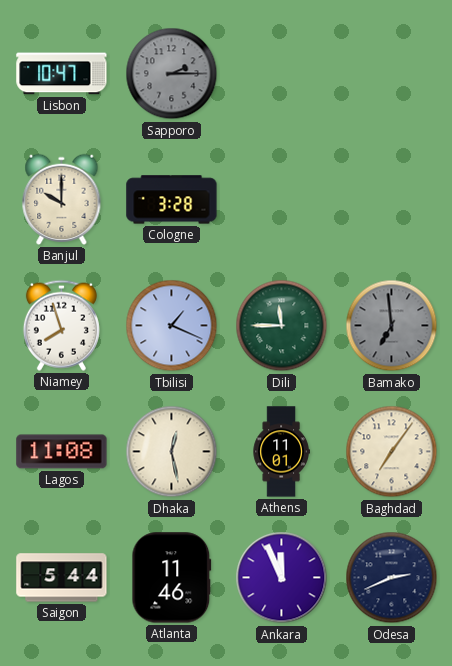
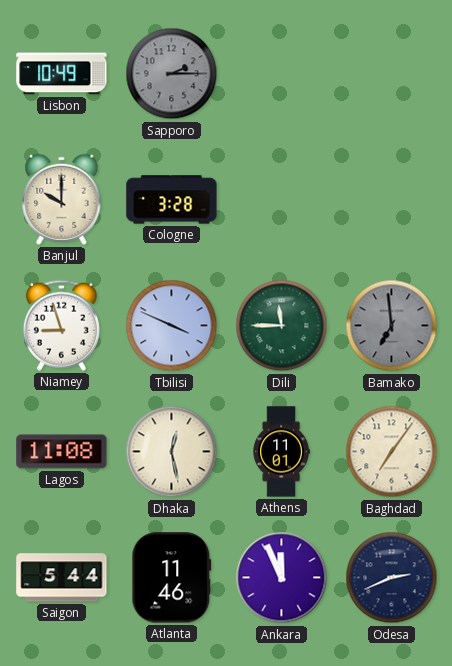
Lisbon: 10:47 -> 10:49
Niamey: 7:57 -> 8:57
Tbilisi: 1:19 -> 3:49
